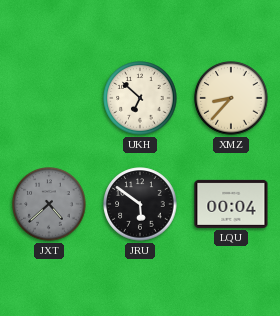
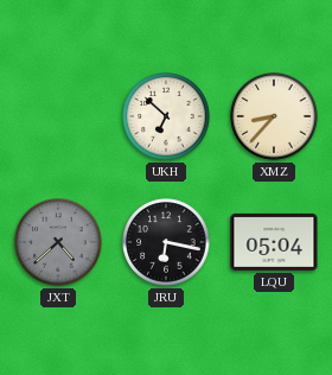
JRU: 5:51 -> 6:17
LQU: 00:04 -> 05:04
